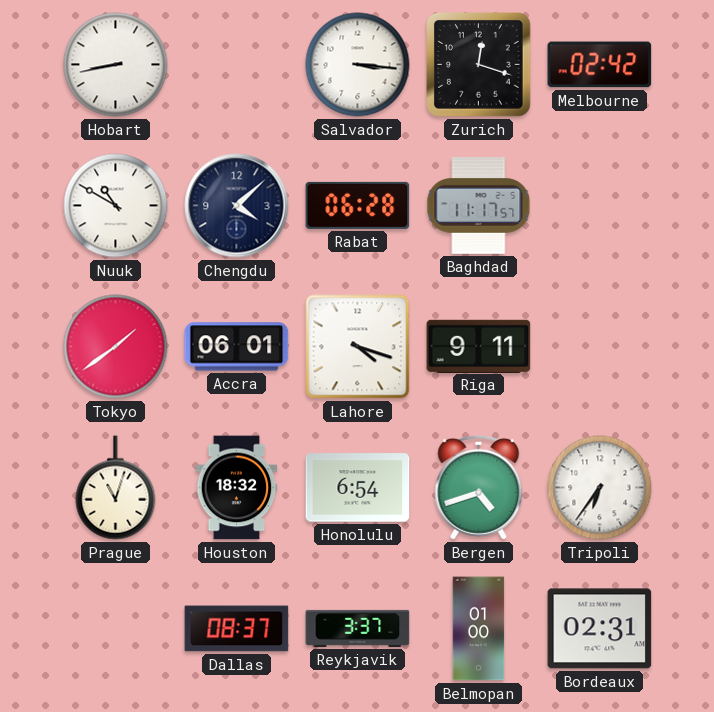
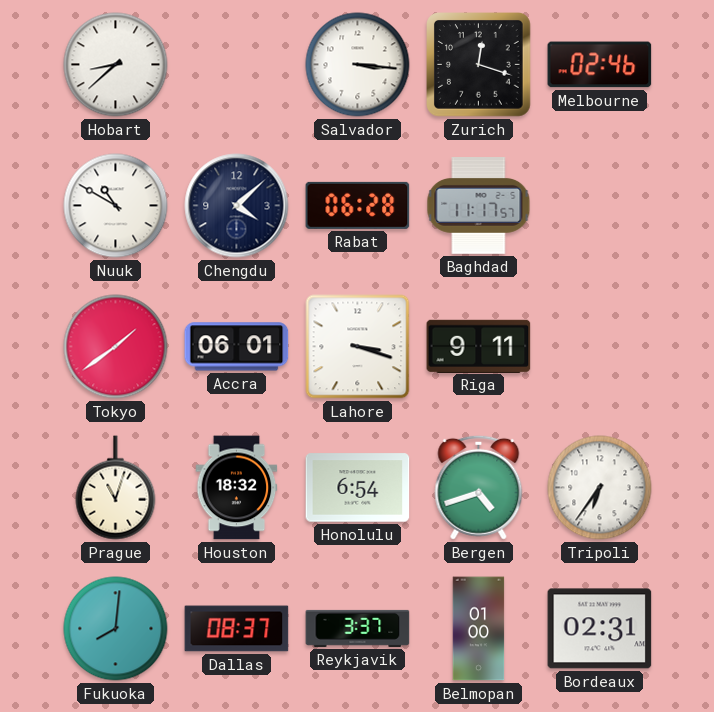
Hobart: 8:43 -> 8:38
Melbourne: 02:42 -> 02:46
Lahore: 4:18 -> 3:18
Fukuoka: none -> 8:01
